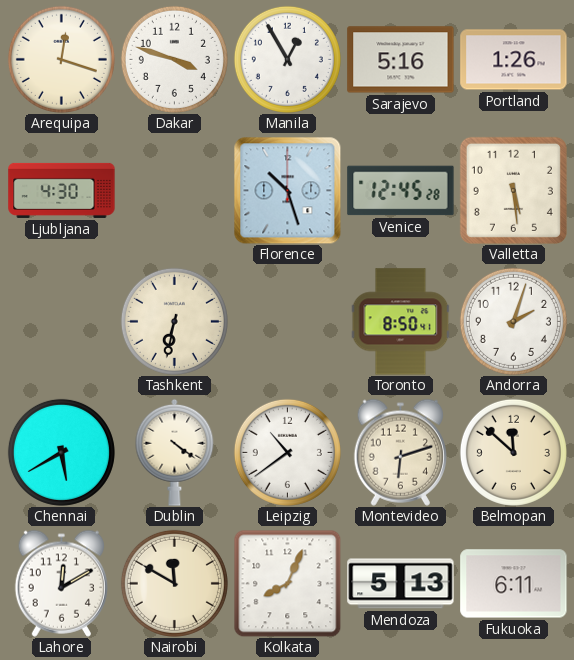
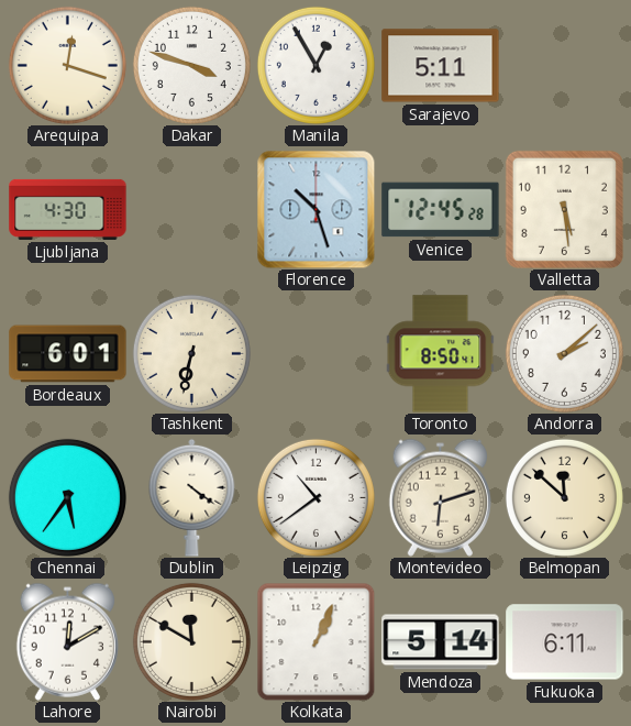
Sarajevo: 5:16 -> 5:11
Portland: 1:26 -> none
Bordeaux: none -> 6:01
Andorra: 2:03 -> 2:08
Chennai: 5:40 -> 5:36
Kolkata: 8:04 -> 1:04
Mendoza: 5:13 -> 5:14
